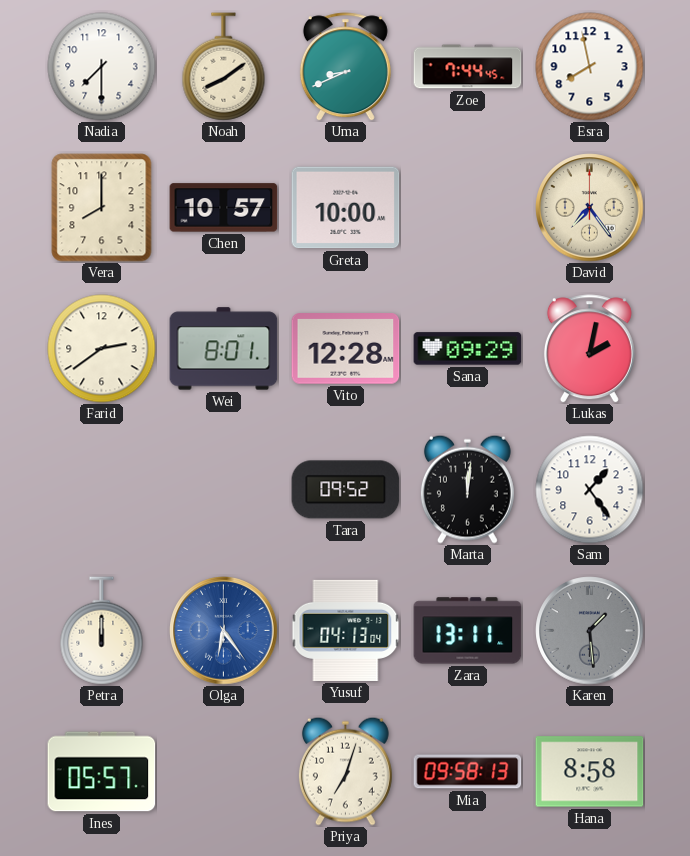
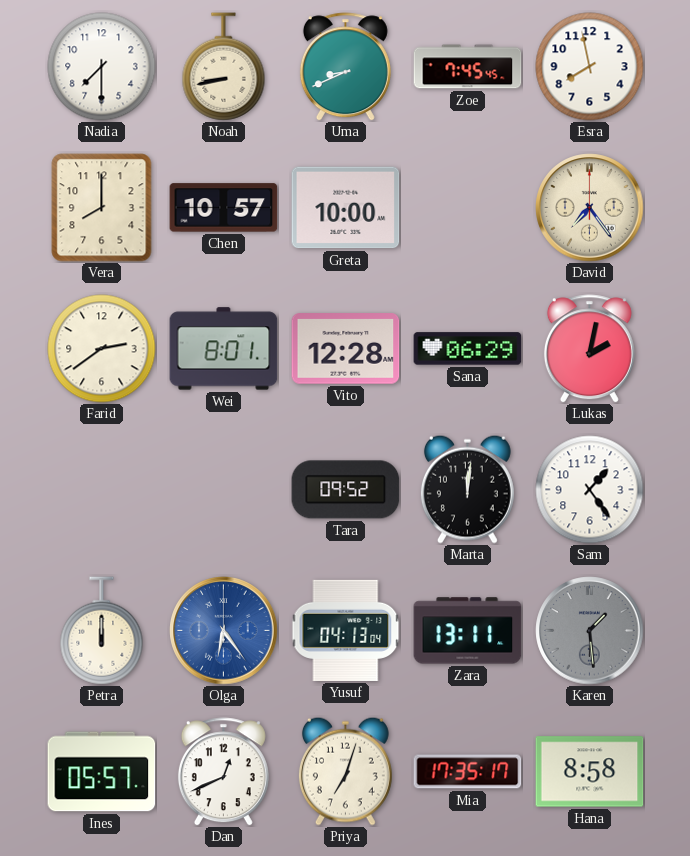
Noah: 8:09 -> 8:43
Zoe: 7:44 -> 7:45
Sana: 09:29 -> 06:29
Dan: none -> 12:41
Mia: 09:58 -> 17:35
